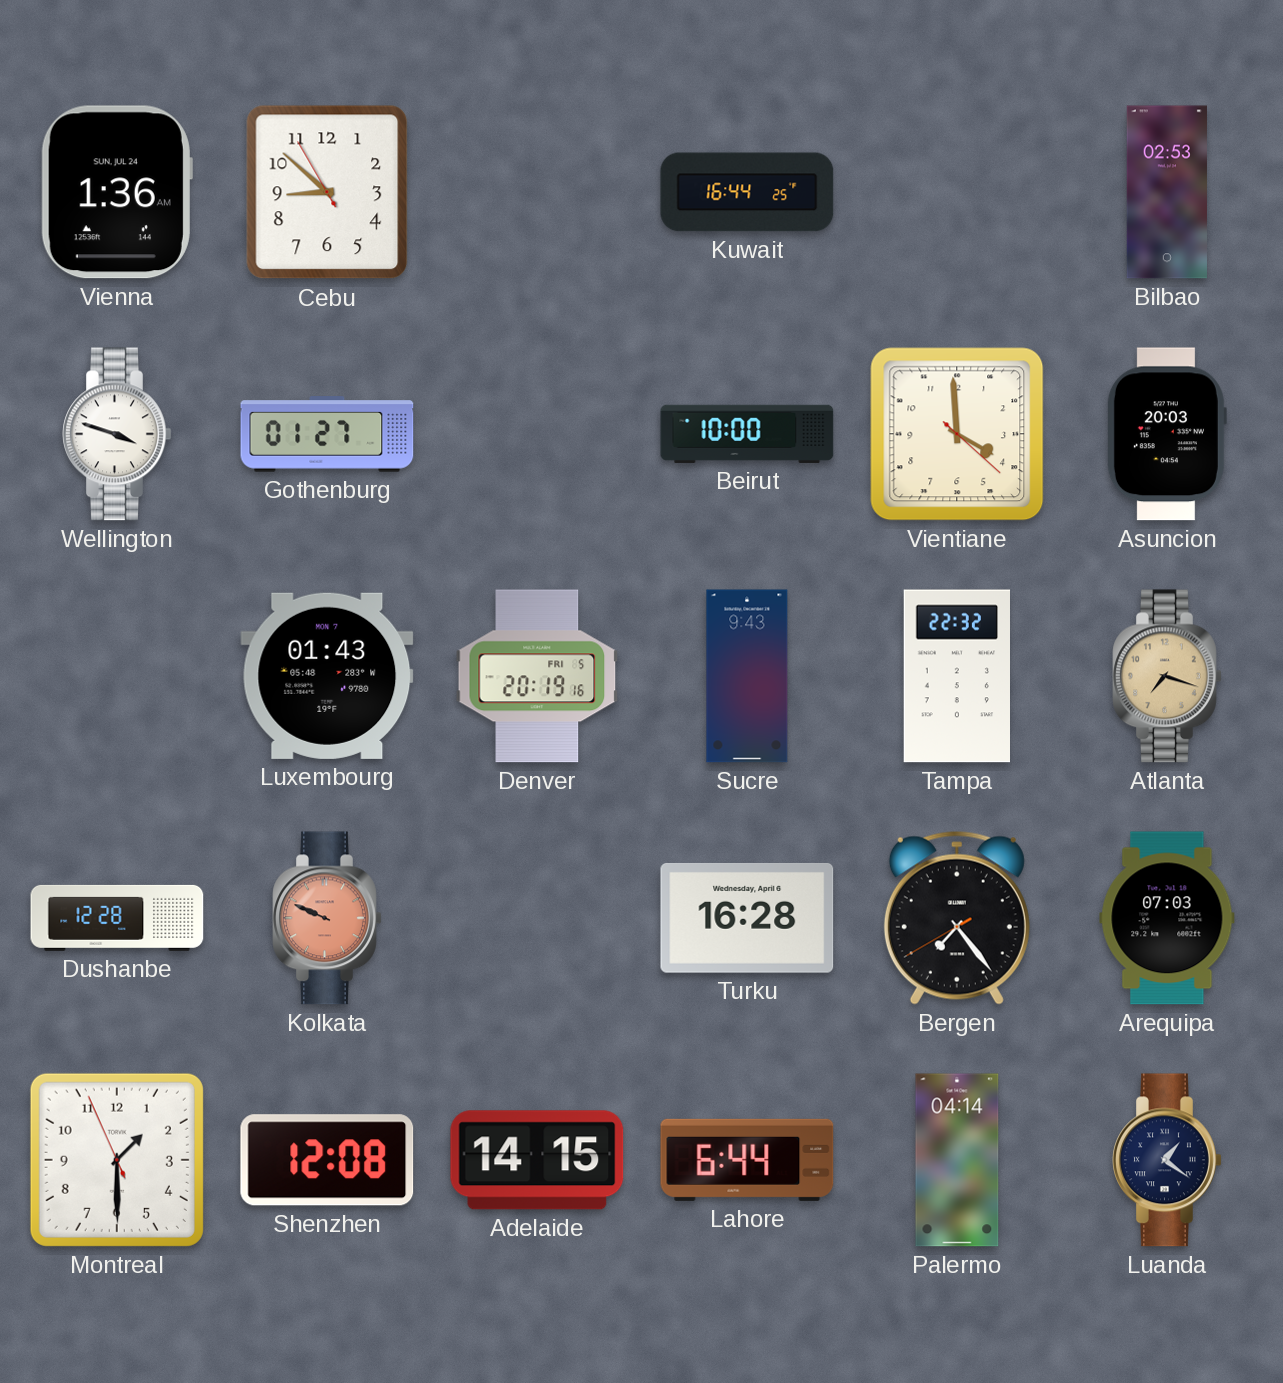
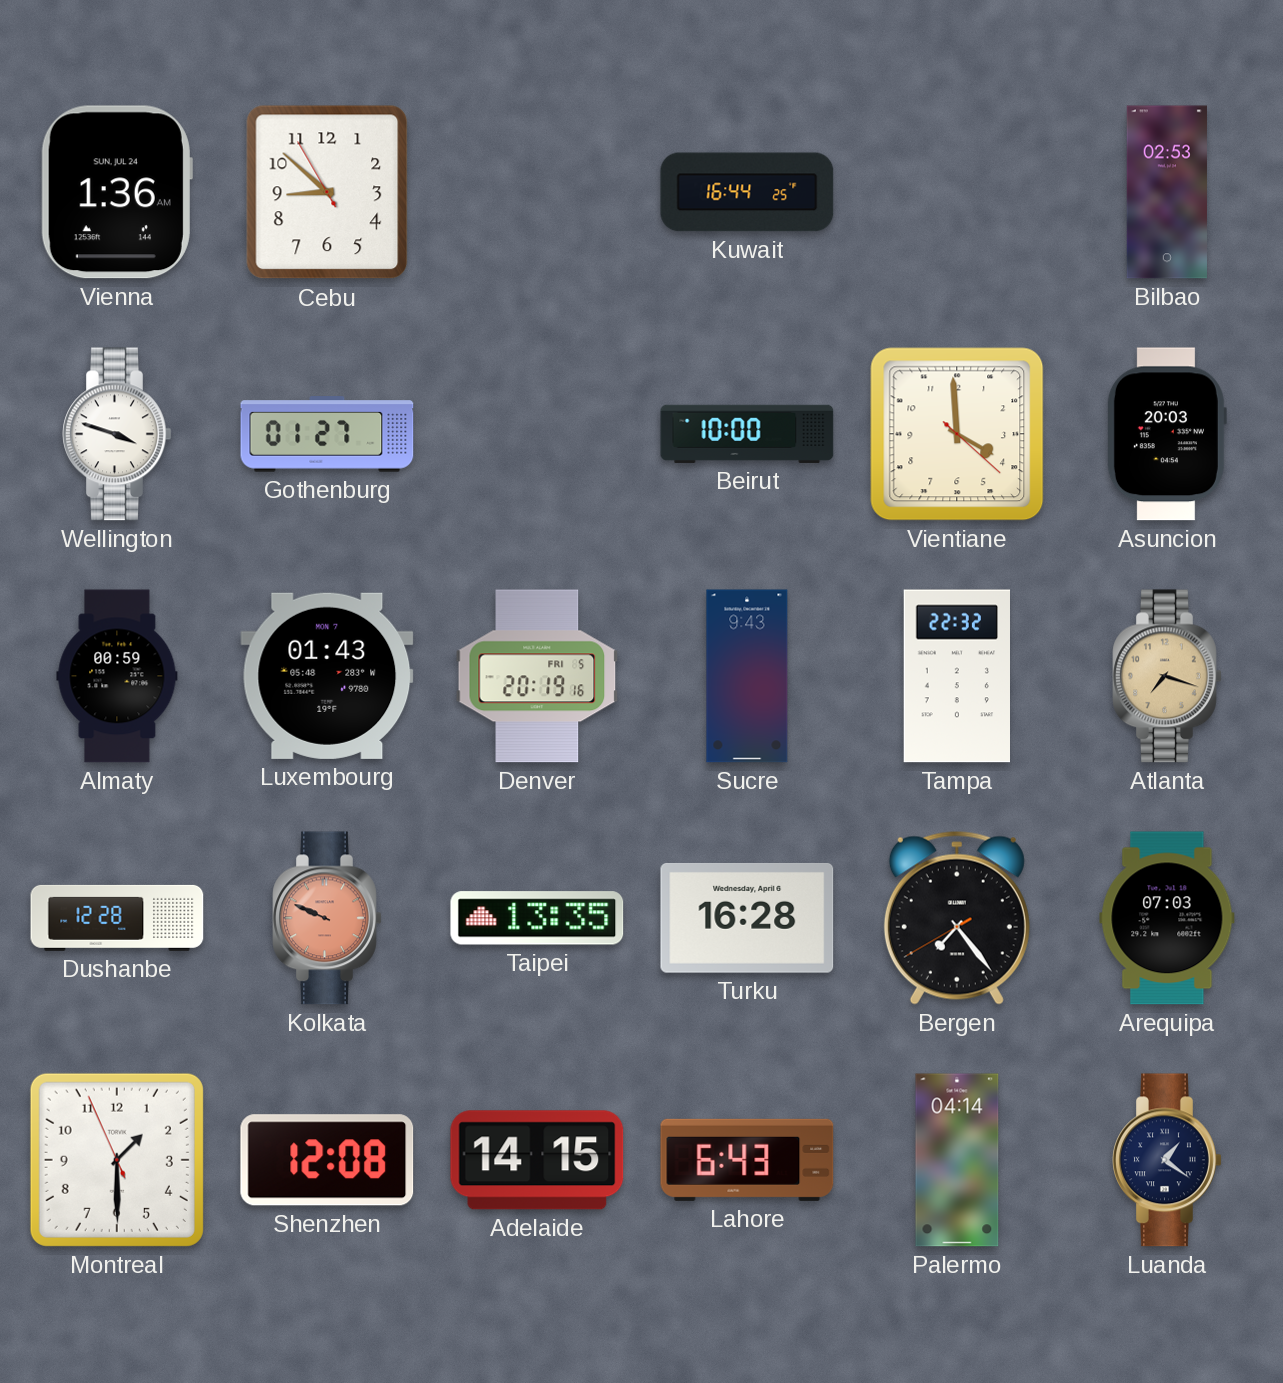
Almaty: none -> 00:59
Taipei: none -> 13:35
Lahore: 6:44 -> 6:43
